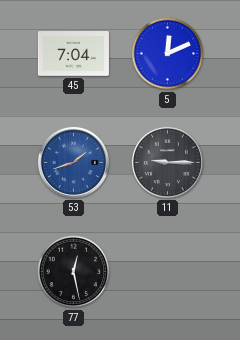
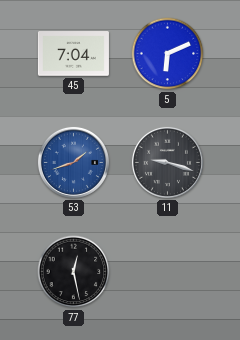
5: 12:11 -> 6:11
11: 9:15 -> 9:18
